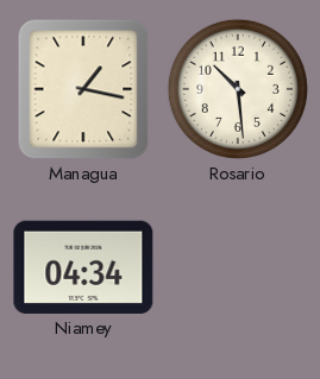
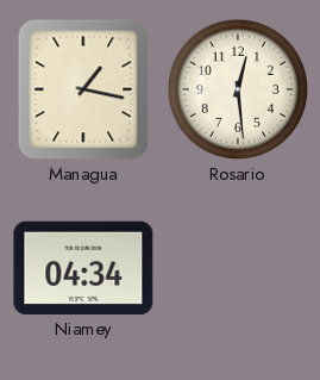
Rosario: 10:29 -> 12:29
